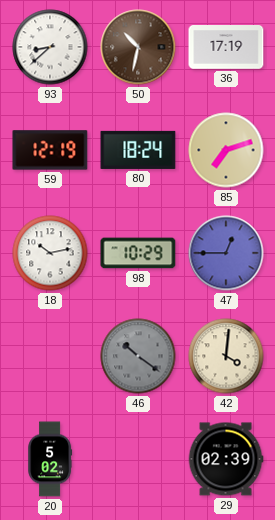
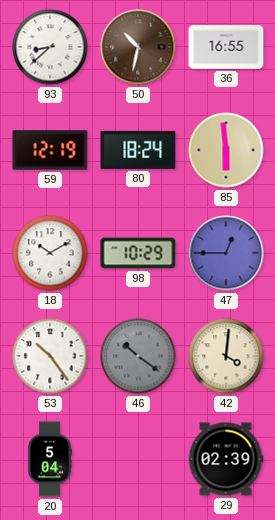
36: 17:19 -> 16:55
85: 7:12 -> 5:59
18: 10:13 -> 10:10
53: none -> 10:24
20: 5:02 -> 5:04
